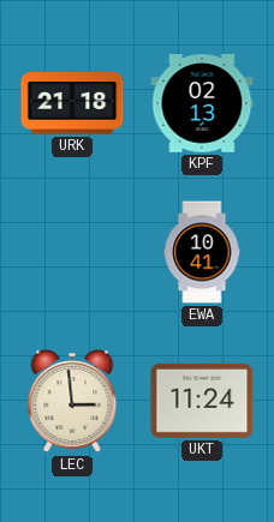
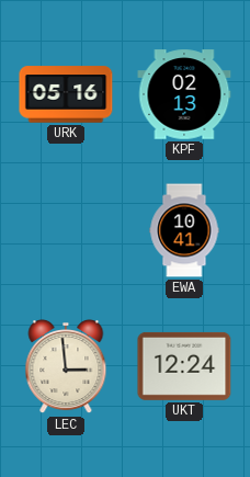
URK: 21:18 -> 05:16
UKT: 11:24 -> 12:24
